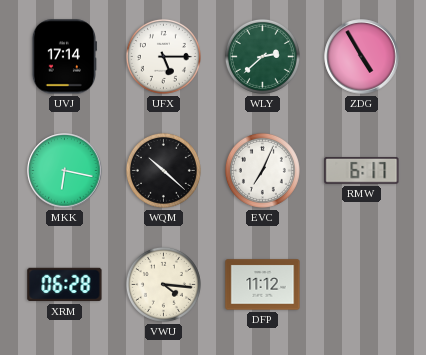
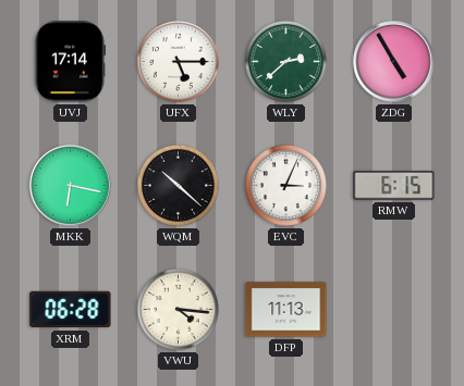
EVC: 7:04 -> 3:04
RMW: 6:17 -> 6:15
DFP: 11:12 -> 11:13
